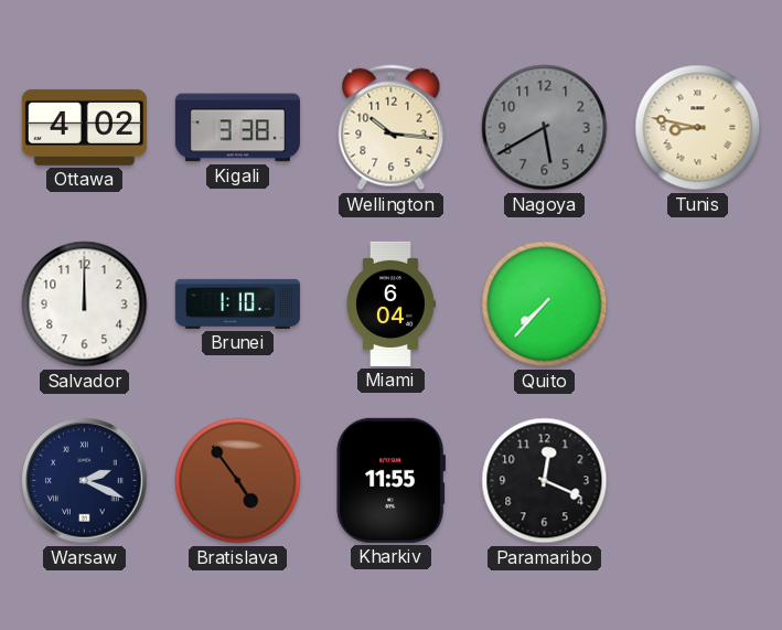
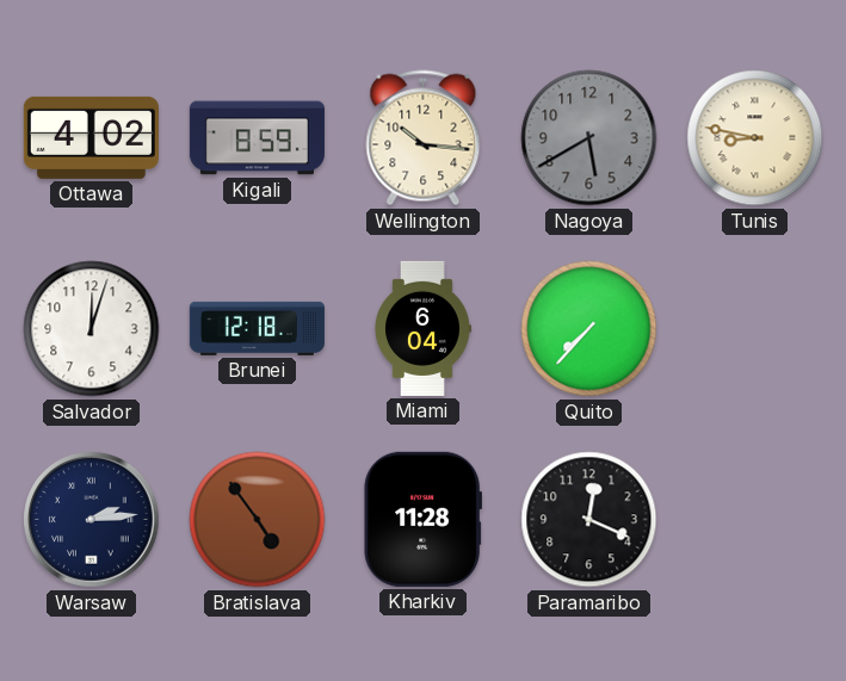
Kigali: 3:38 -> 8:59
Salvador: 12:00 -> 12:03
Brunei: 1:10 -> 12:18
Warsaw: 2:19 -> 2:14
Kharkiv: 11:55 -> 11:28
